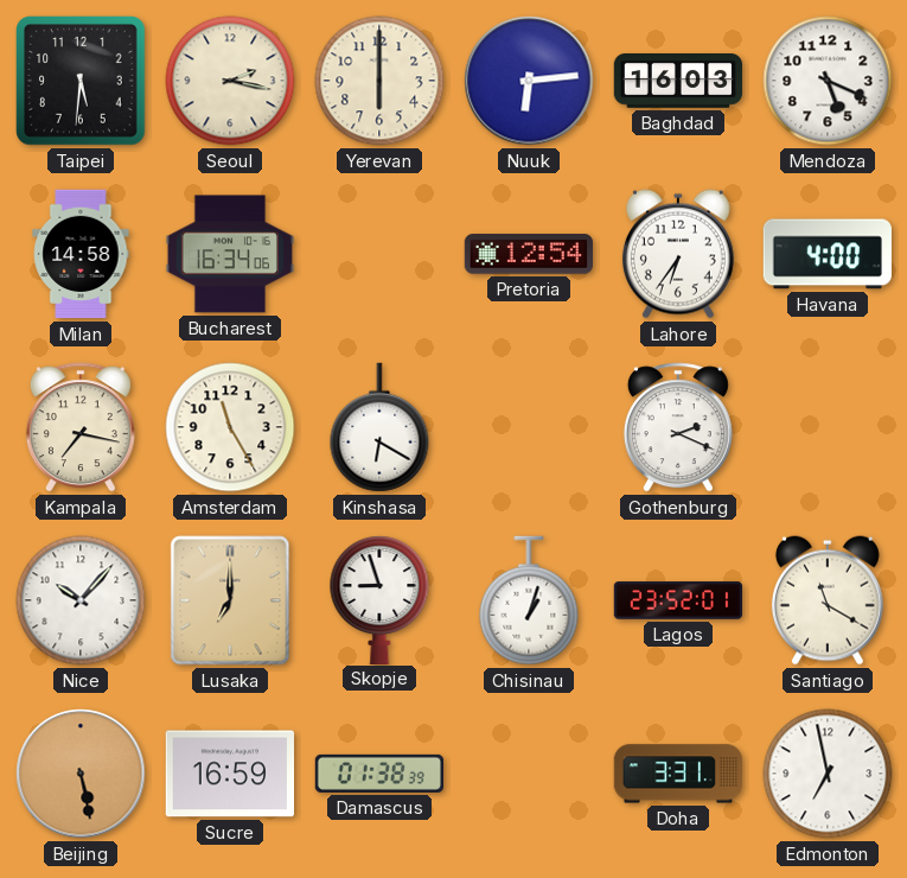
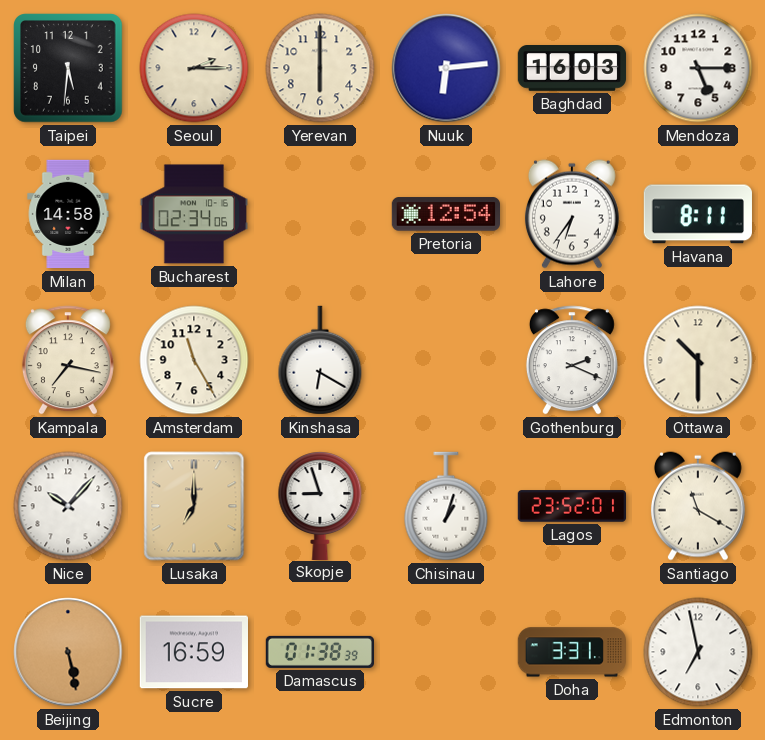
Seoul: 2:17 -> 2:15
Mendoza: 5:19 -> 5:15
Bucharest: 16:34 -> 02:34
Havana: 4:00 -> 8:11
Ottawa: none -> 10:30
